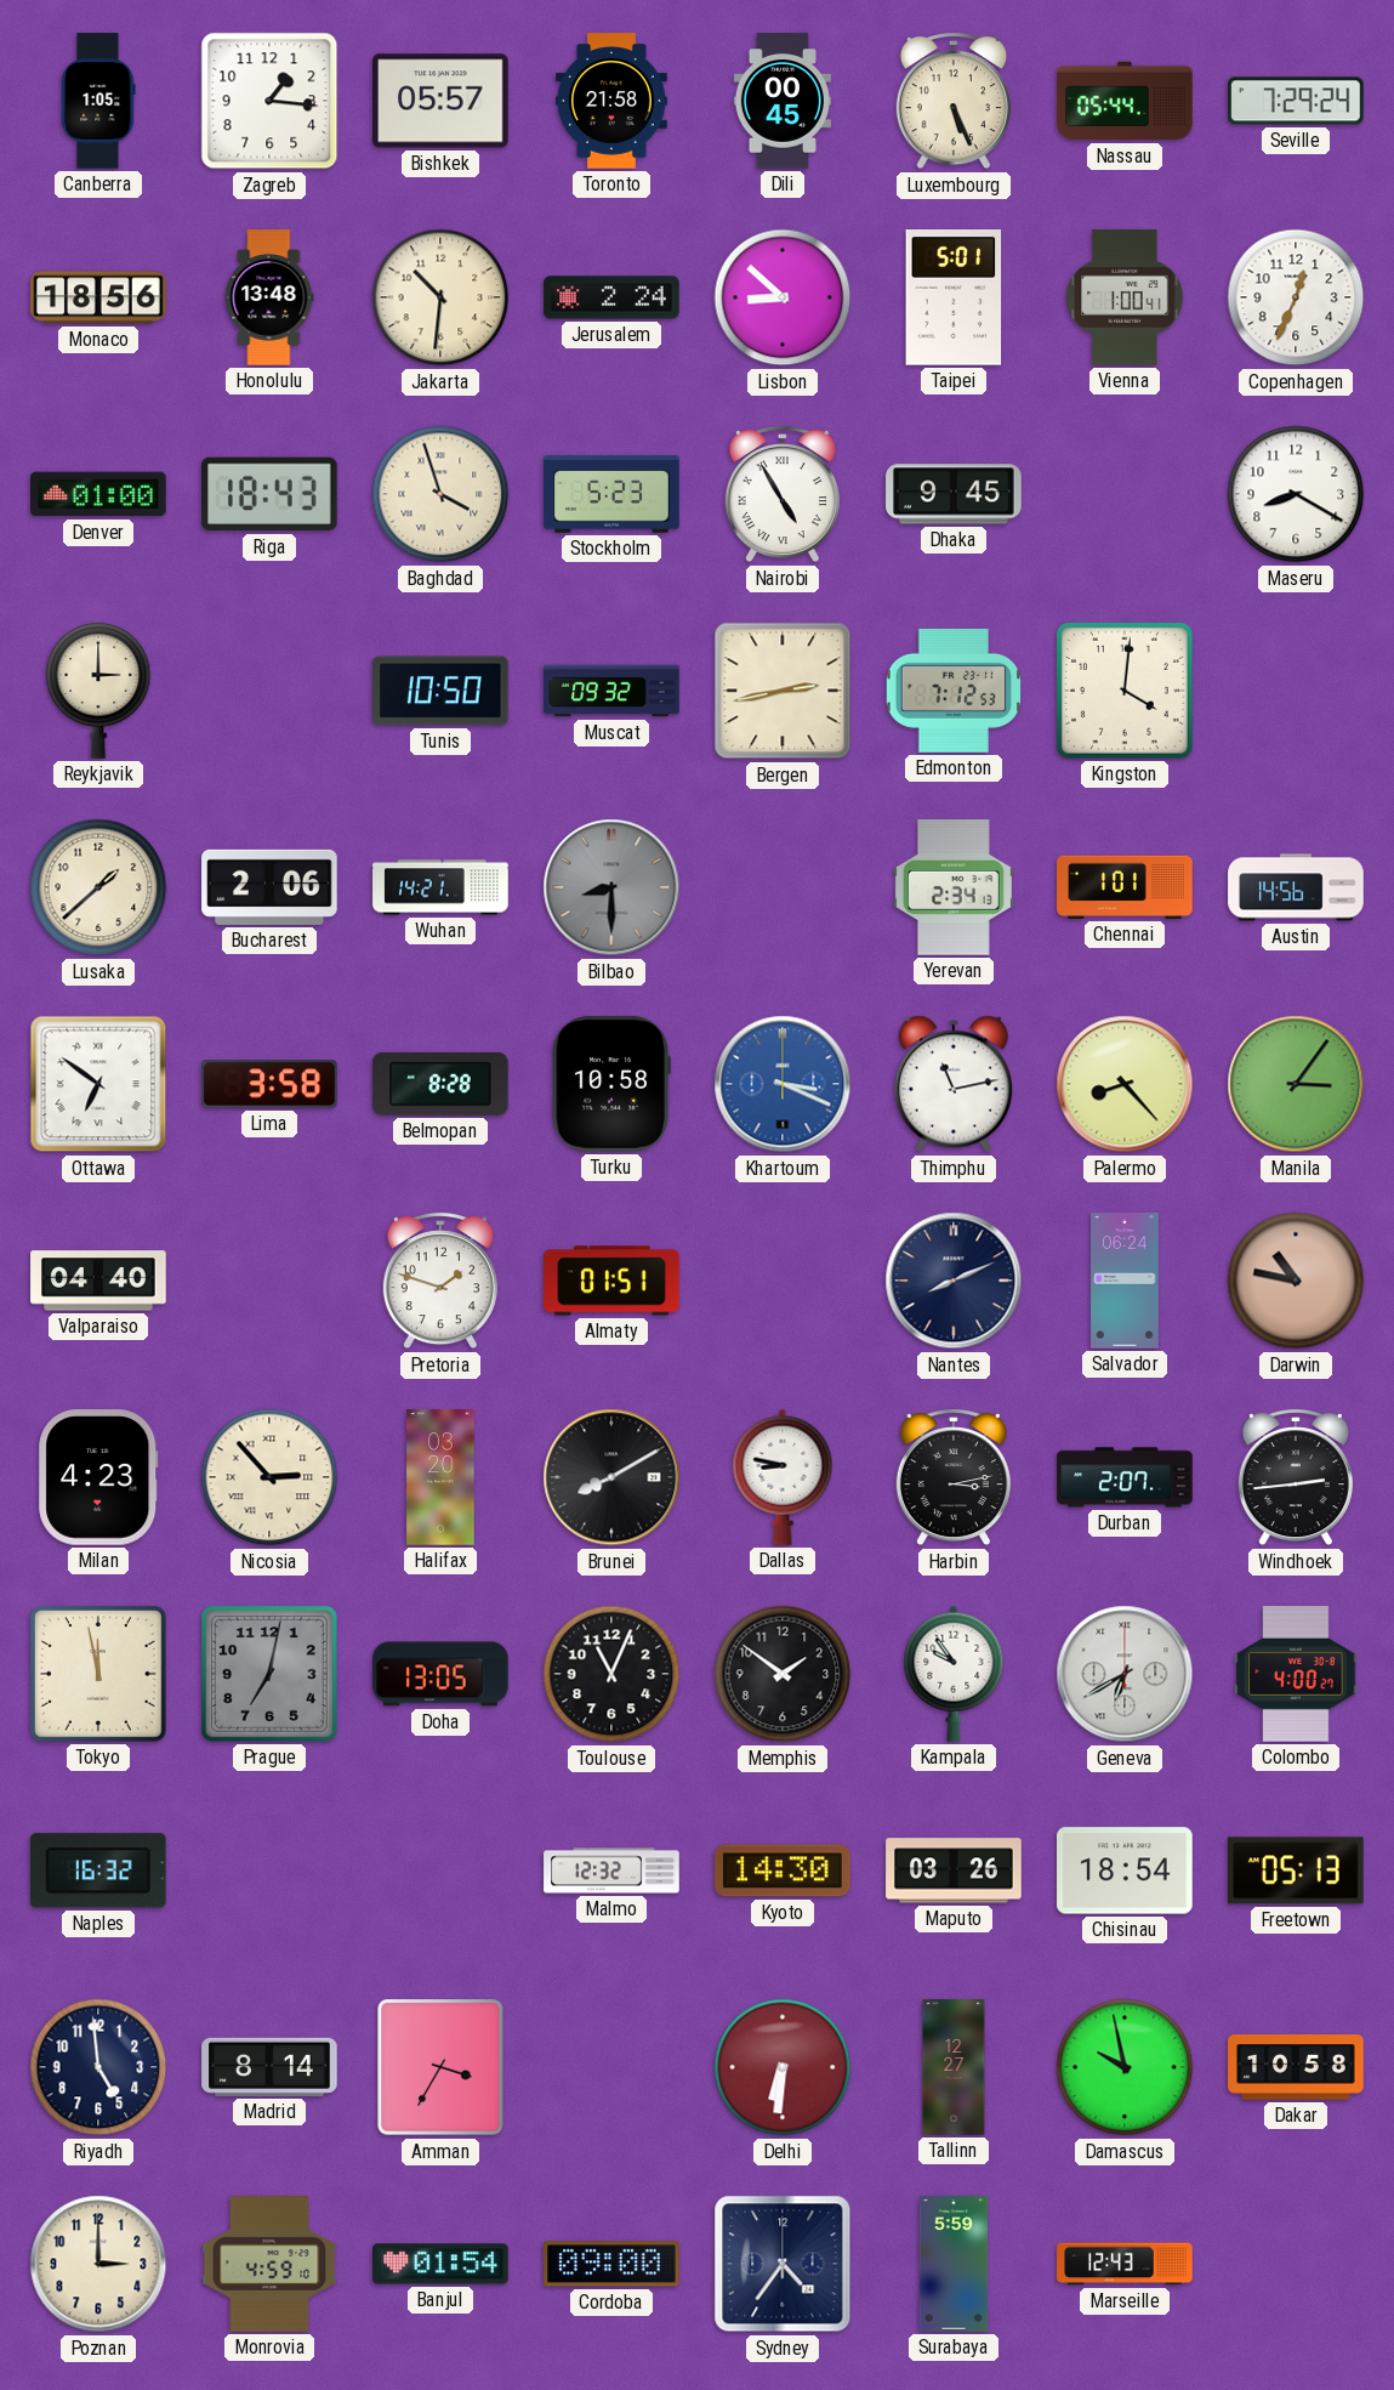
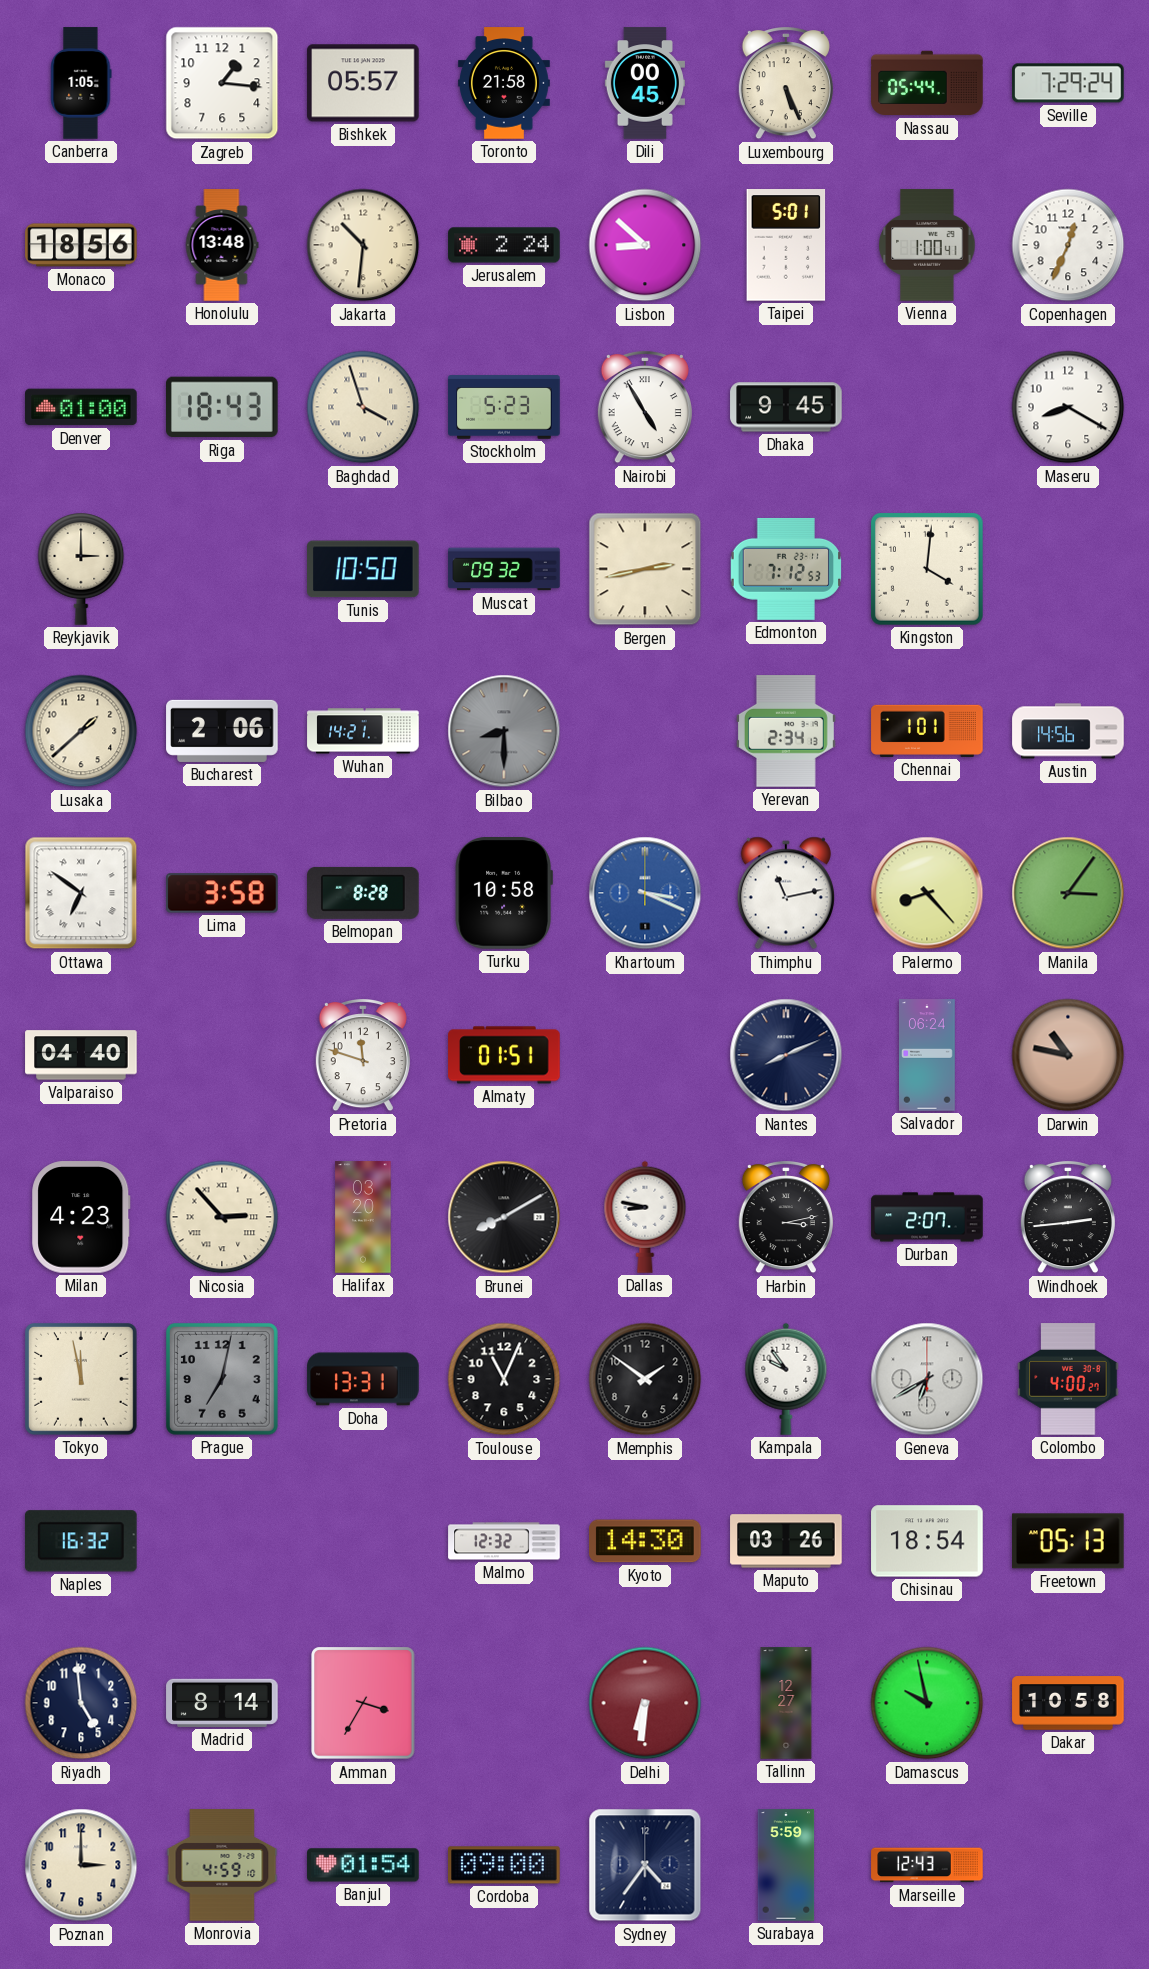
Pretoria: 1:48 -> 11:48
Doha: 13:05 -> 13:31
